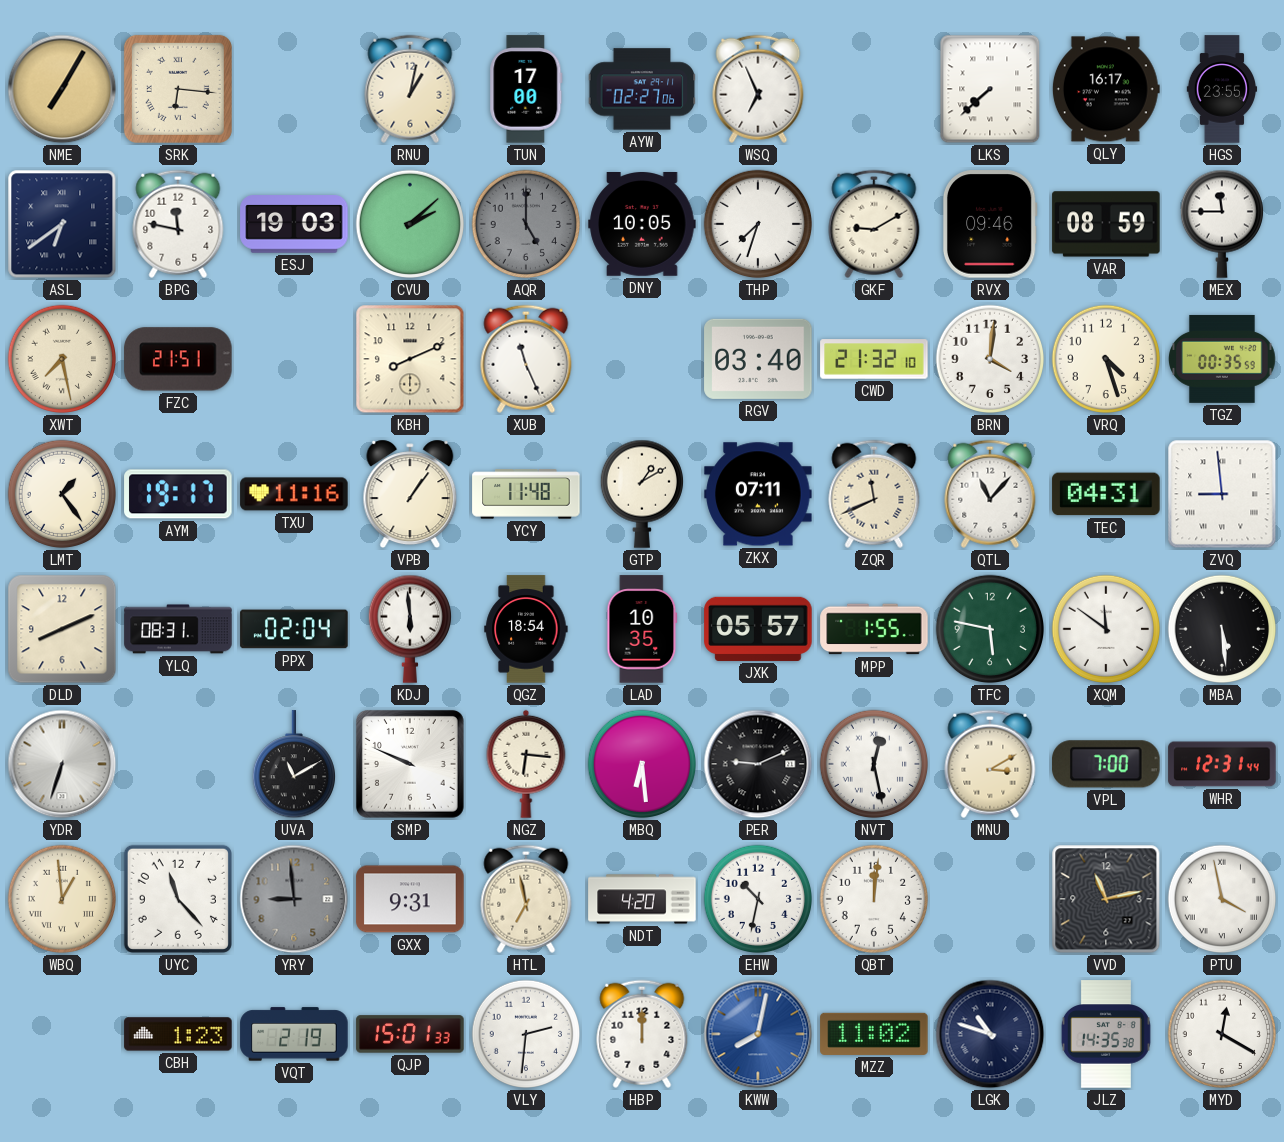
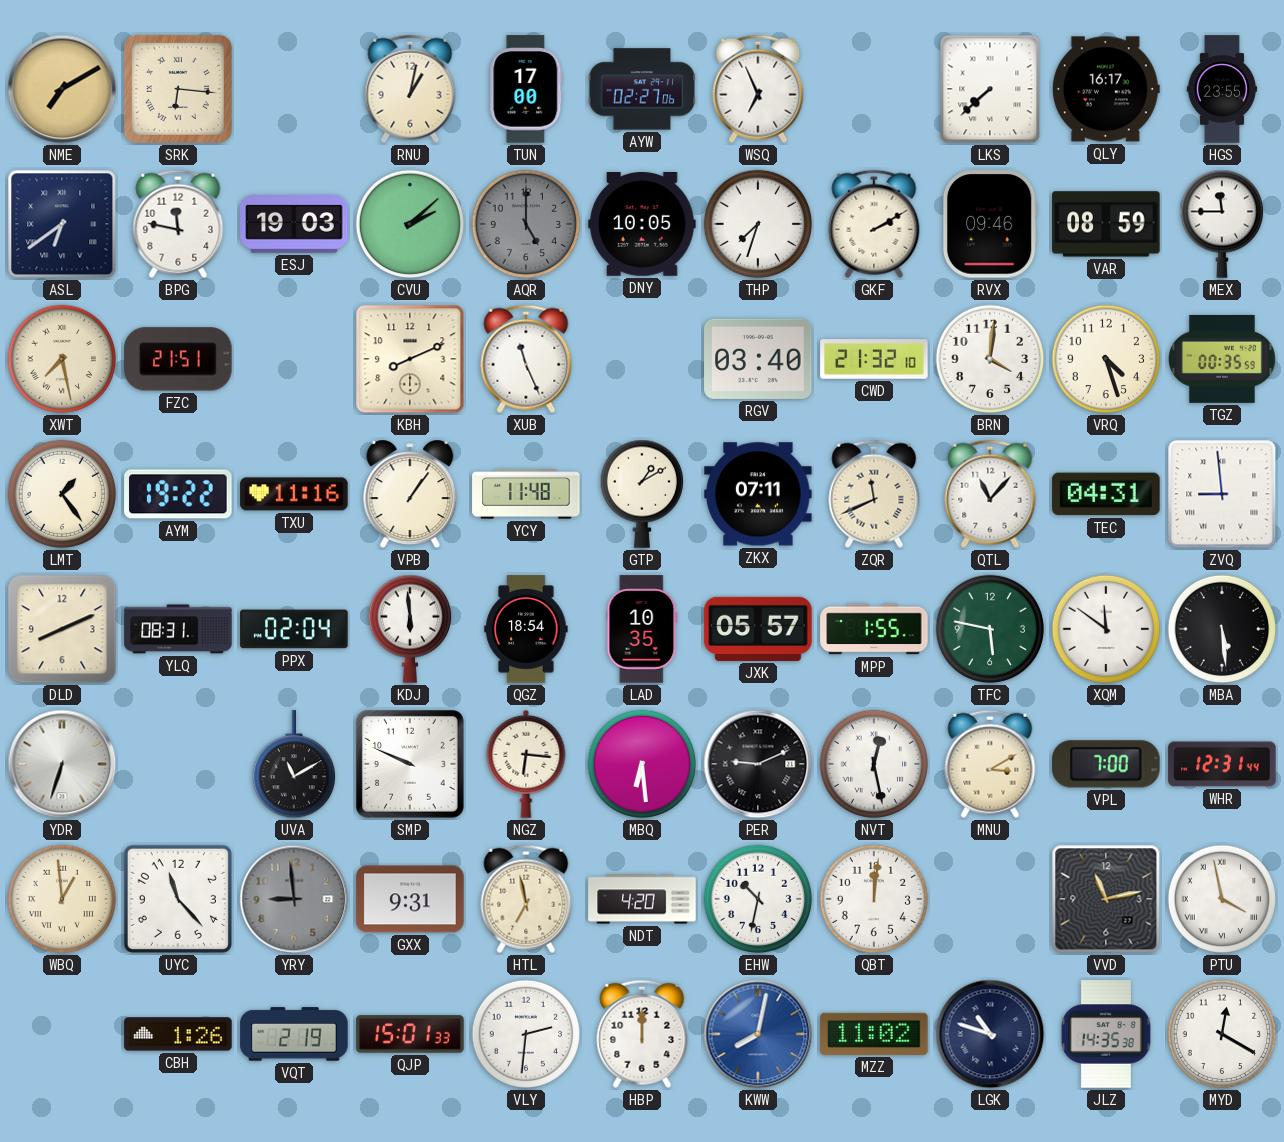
NME: 7:05 -> 7:10
GKF: 9:10 -> 2:10
AYM: 19:17 -> 19:22
CBH: 1:23 -> 1:26
